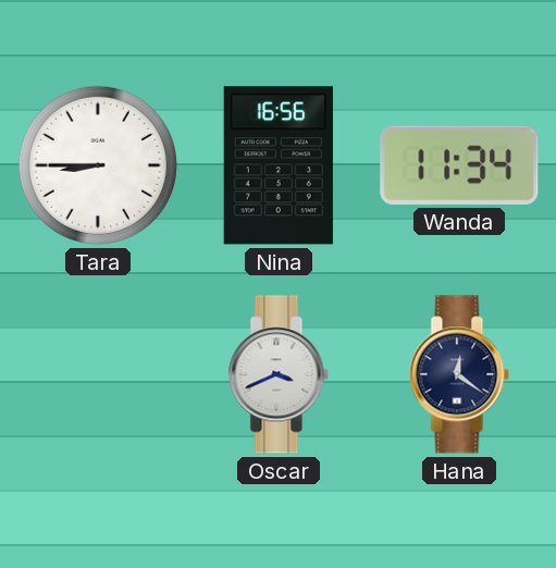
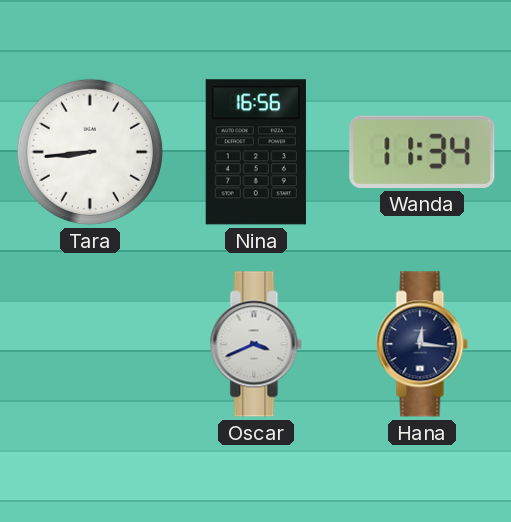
Tara: 8:45 -> 8:44
Hana: 12:21 -> 12:16
